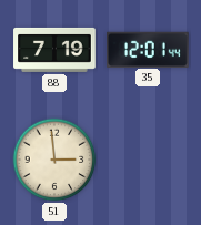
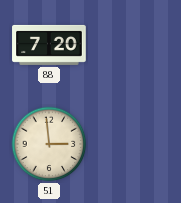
88: 7:19 -> 7:20
35: 12:01 -> none
